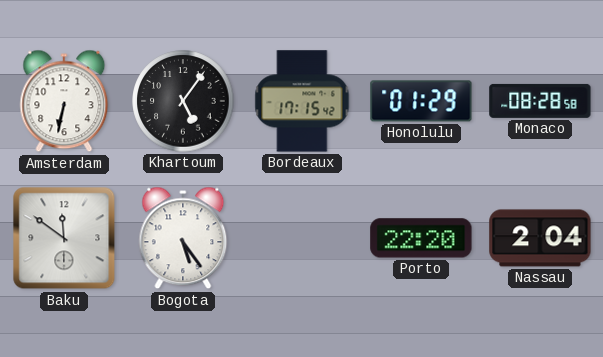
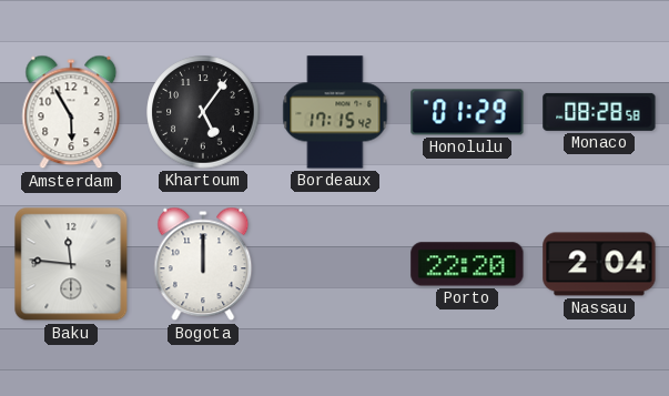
Amsterdam: 6:32 -> 5:55
Baku: 11:51 -> 11:46
Bogota: 5:24 -> 12:00
